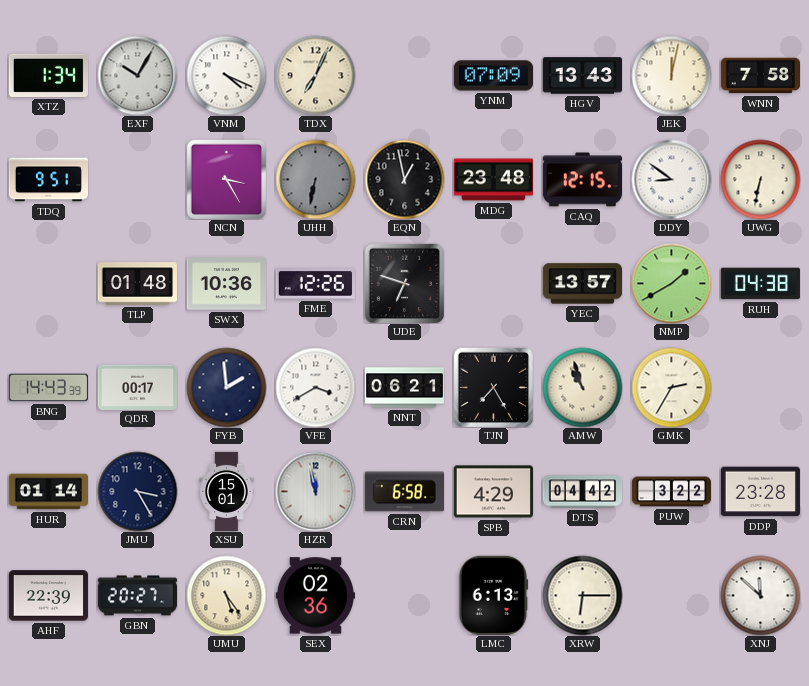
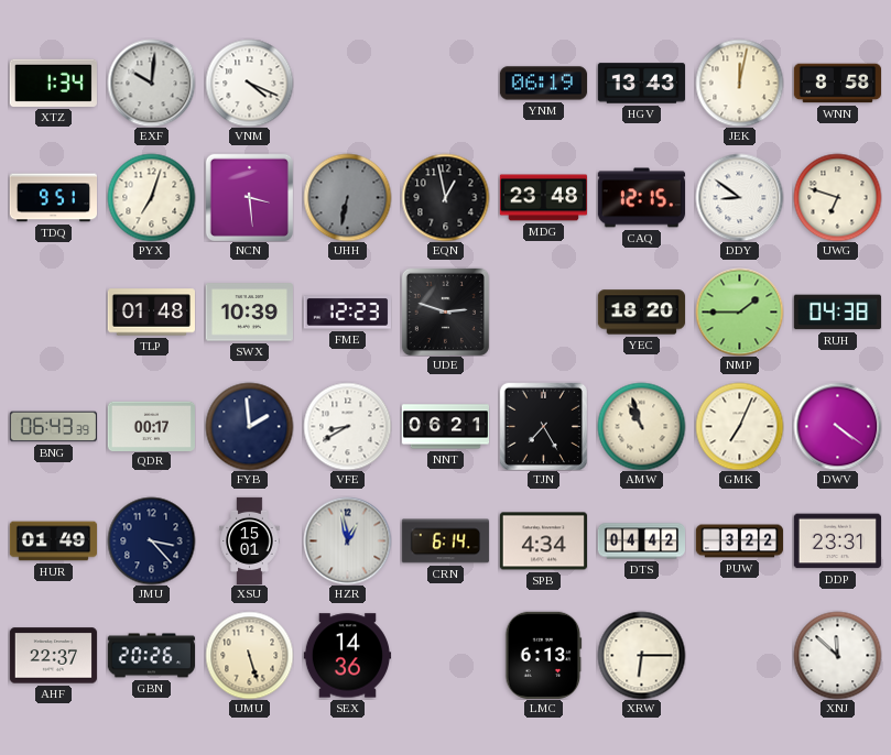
EXF: 10:05 -> 10:01
TDX: 7:04 -> none
YNM: 07:09 -> 06:19
WNN: 7:58 -> 8:58
PYX: none -> 7:03
NCN: 3:25 -> 3:29
UWG: 6:32 -> 6:48
SWX: 10:36 -> 10:39
FME: 12:26 -> 12:23
UDE: 6:48 -> 2:48
YEC: 13:57 -> 18:20
NMP: 1:40 -> 1:45
BNG: 14:43 -> 06:43
VFE: 3:40 -> 8:40
GMK: 2:35 -> 7:04
DWV: none -> 4:21
HUR: 01:14 -> 01:49
JMU: 3:25 -> 3:23
HZR: 11:58 -> 12:58
CRN: 6:58 -> 6:14
SPB: 4:29 -> 4:34
DDP: 23:28 -> 23:31
AHF: 22:39 -> 22:37
GBN: 20:27 -> 20:26
UMU: 5:24 -> 5:27
SEX: 02:36 -> 14:36
